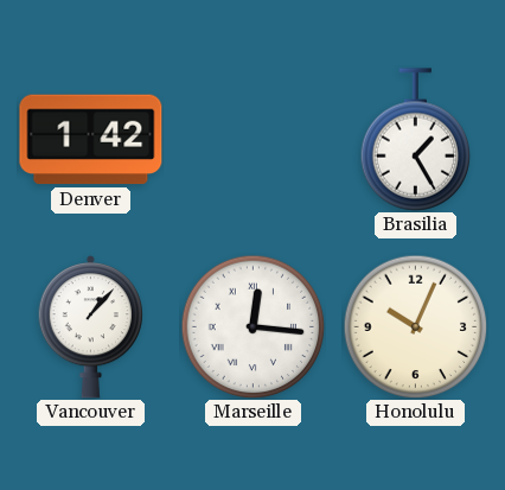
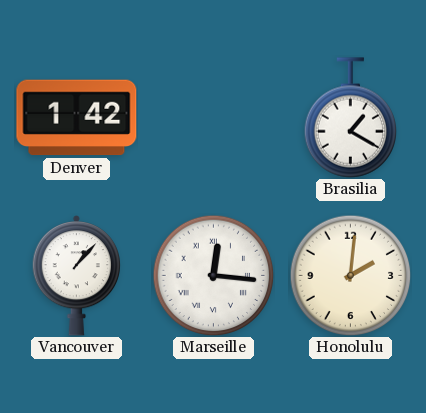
Brasilia: 1:25 -> 1:20
Honolulu: 10:04 -> 2:01
